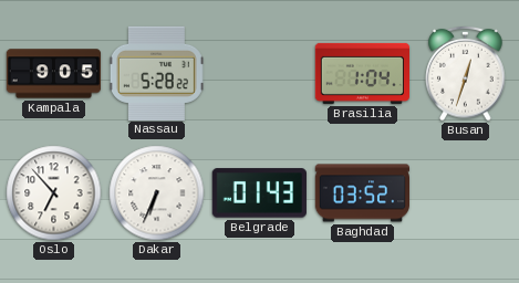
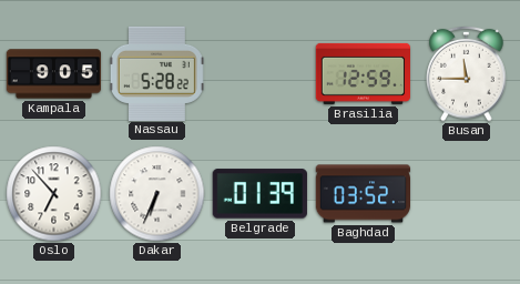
Brasilia: 1:04 -> 12:59
Busan: 12:33 -> 11:45
Belgrade: 01:43 -> 01:39
